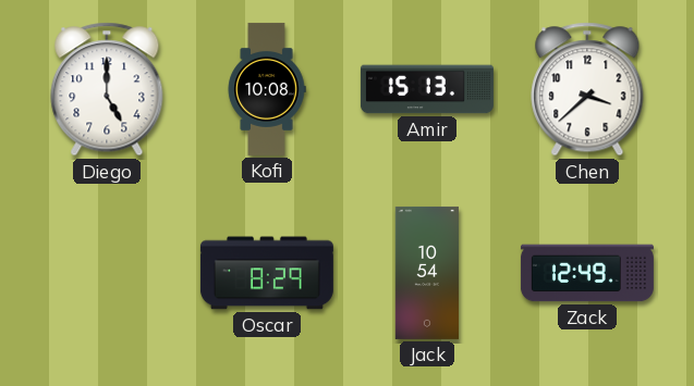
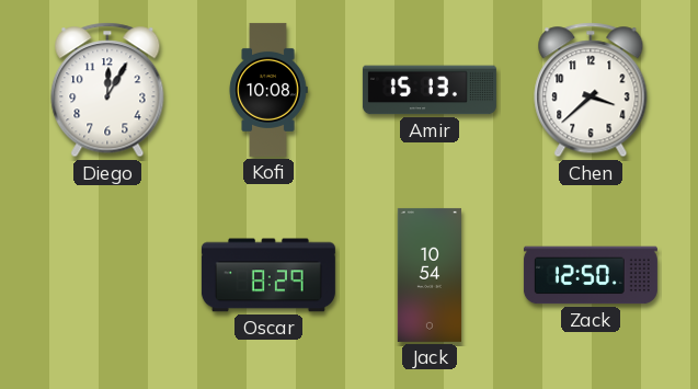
Diego: 5:00 -> 12:05
Zack: 12:49 -> 12:50
